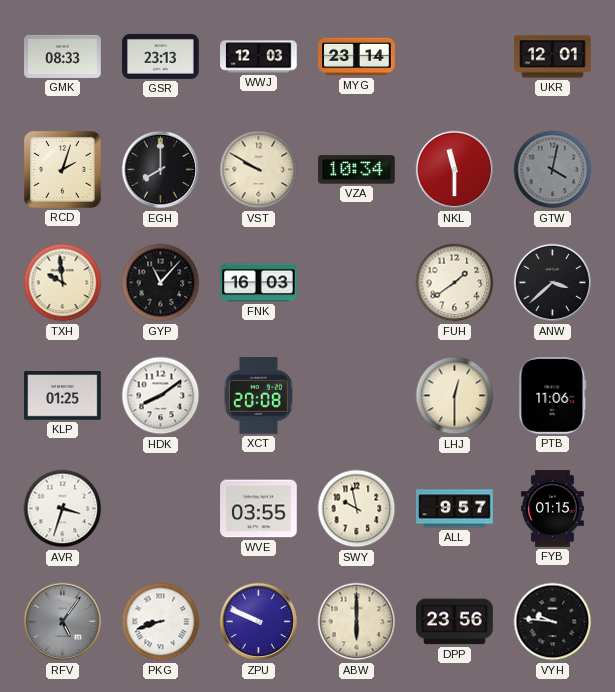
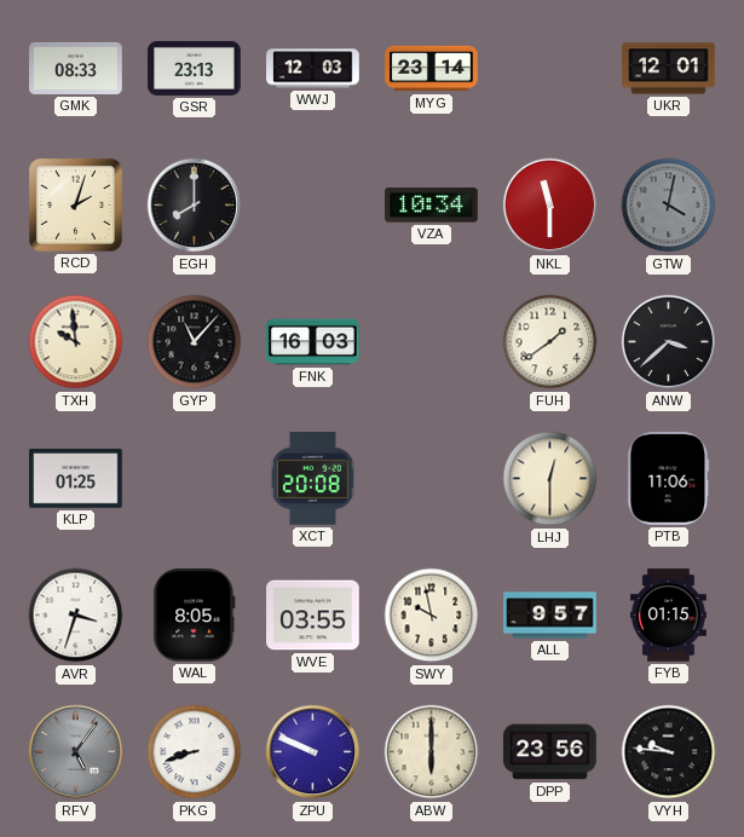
VST: 9:50 -> none
HDK: 8:09 -> none
WAL: none -> 8:05
